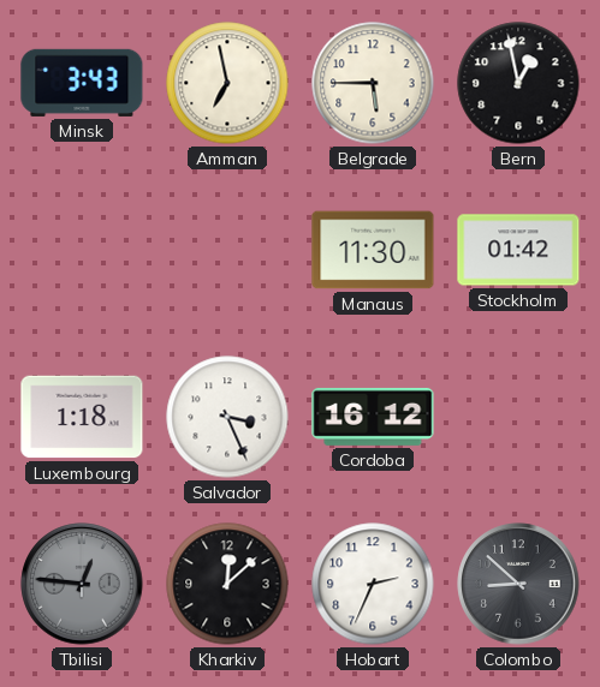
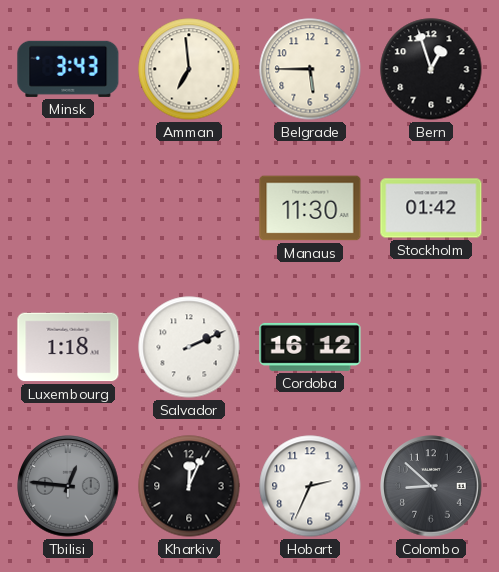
Amman: 6:58 -> 6:59
Bern: 12:58 -> 12:57
Salvador: 3:26 -> 2:11
Kharkiv: 12:08 -> 12:04
